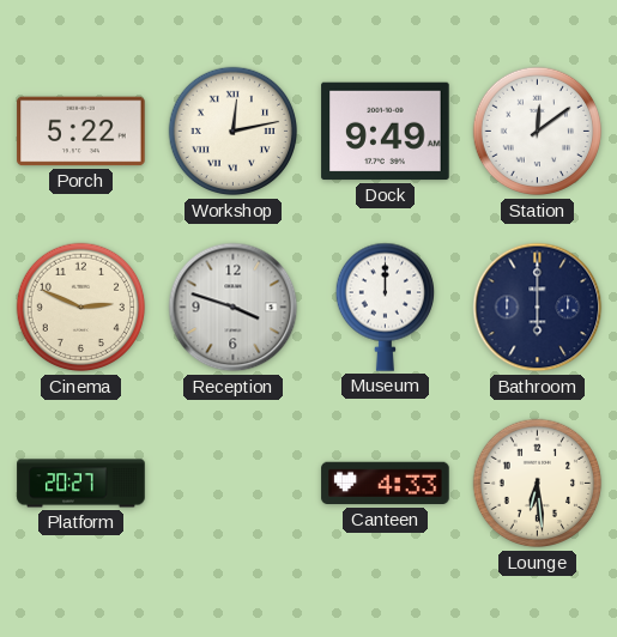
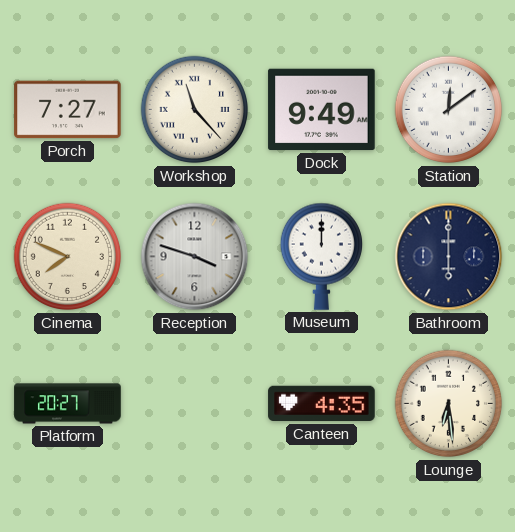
Porch: 5:22 -> 7:27
Workshop: 12:13 -> 11:23
Cinema: 2:49 -> 7:49
Canteen: 4:33 -> 4:35
